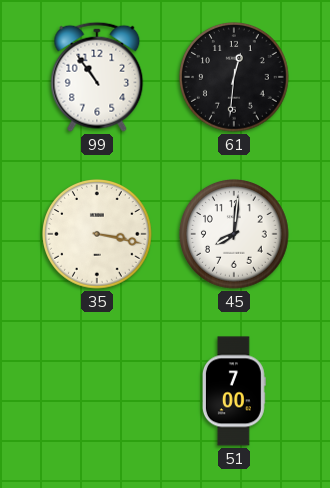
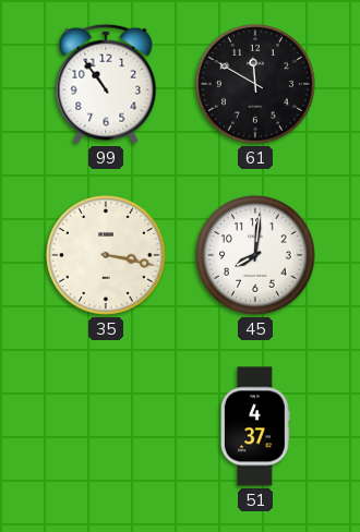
61: 12:31 -> 11:50
51: 7:00 -> 4:37
